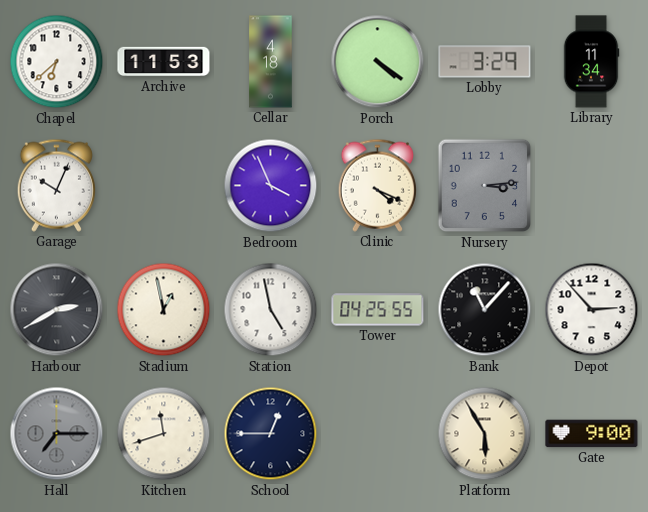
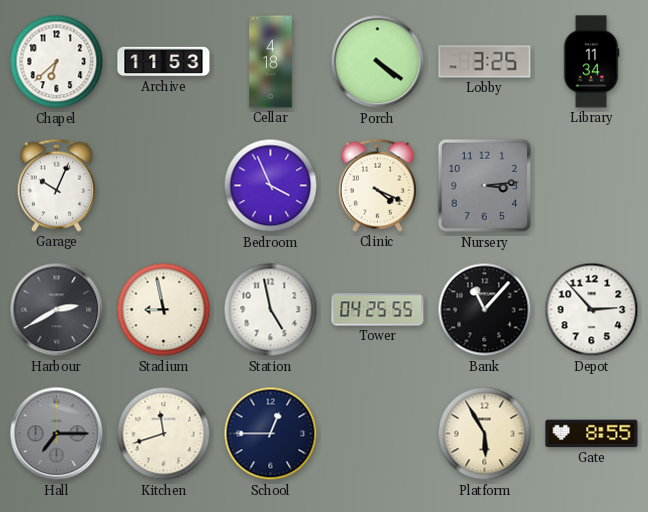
Lobby: 3:29 -> 3:25
Stadium: 12:58 -> 8:58
Gate: 9:00 -> 8:55
